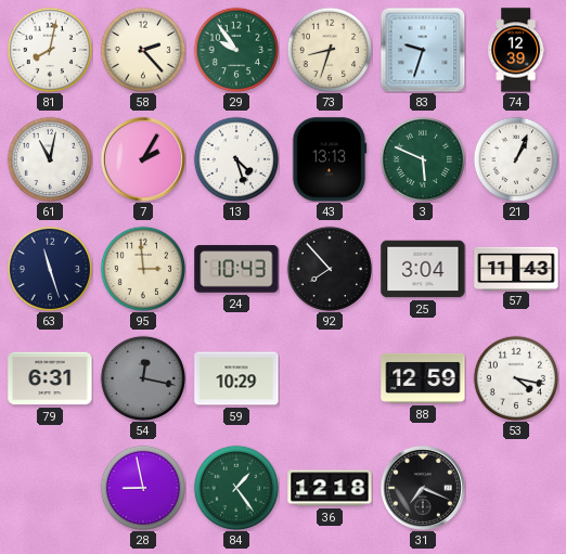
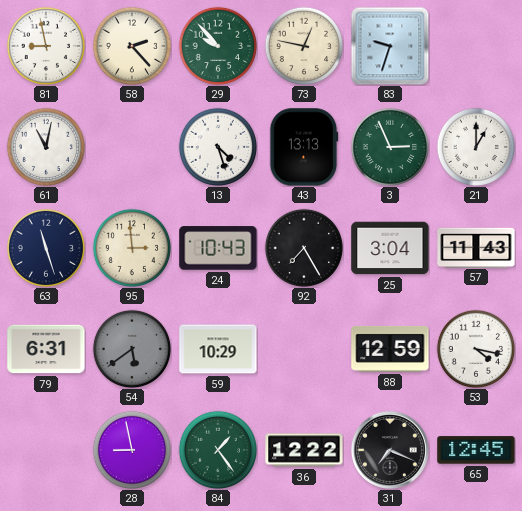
81: 8:02 -> 8:58
29: 9:54 -> 9:53
73: 8:33 -> 12:47
74: 12:39 -> none
7: 2:05 -> none
3: 5:49 -> 2:56
21: 1:04 -> 1:00
92: 7:53 -> 7:25
54: 12:17 -> 5:39
36: 12:18 -> 12:22
65: none -> 12:45
